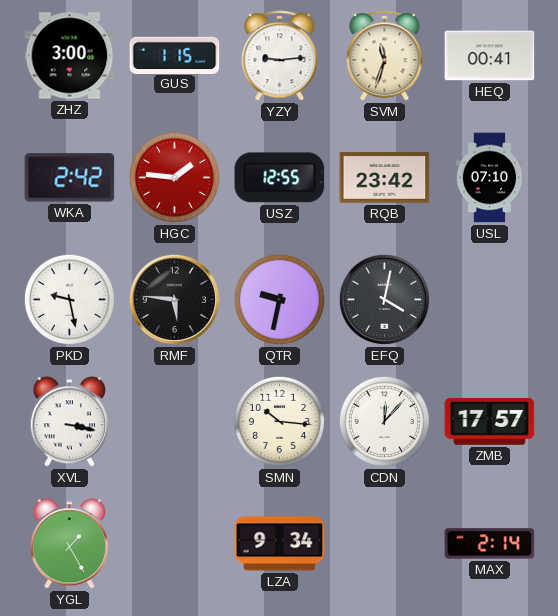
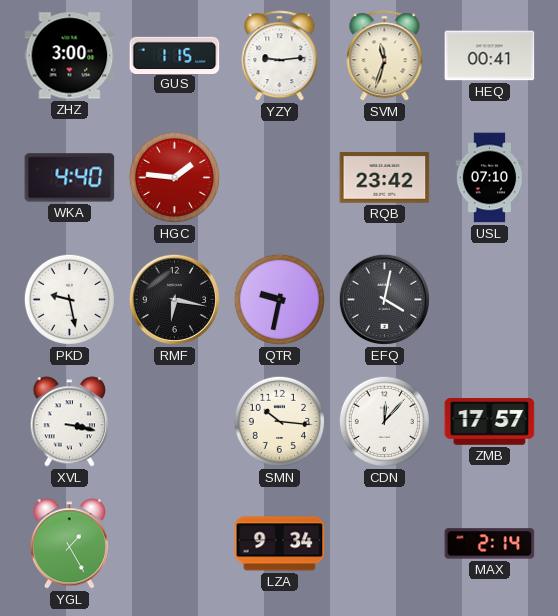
WKA: 2:42 -> 4:40
USZ: 12:55 -> none
RMF: 5:46 -> 6:17
